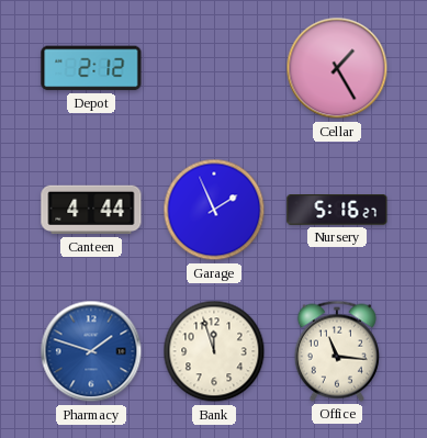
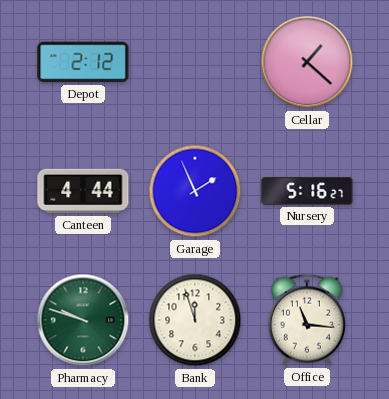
Cellar: 1:25 -> 1:22
Pharmacy: 1:48 -> 9:48
Pharmacy dial: blue -> green
